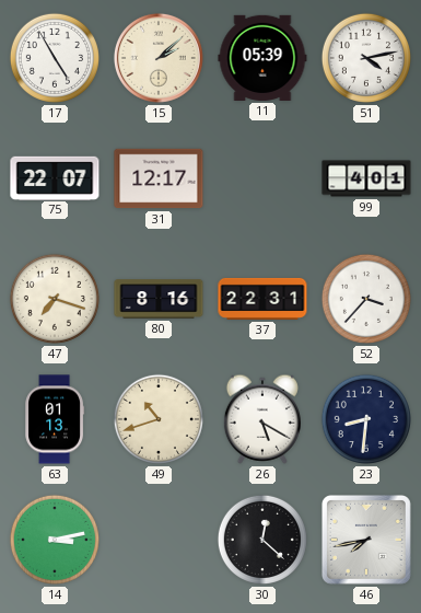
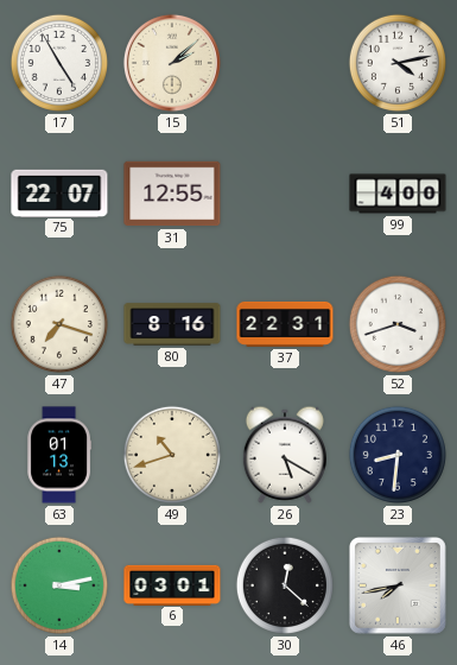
11: 05:39 -> none
31: 12:17 -> 12:55
99: 4:01 -> 4:00
52: 3:37 -> 3:42
6: none -> 03:01
